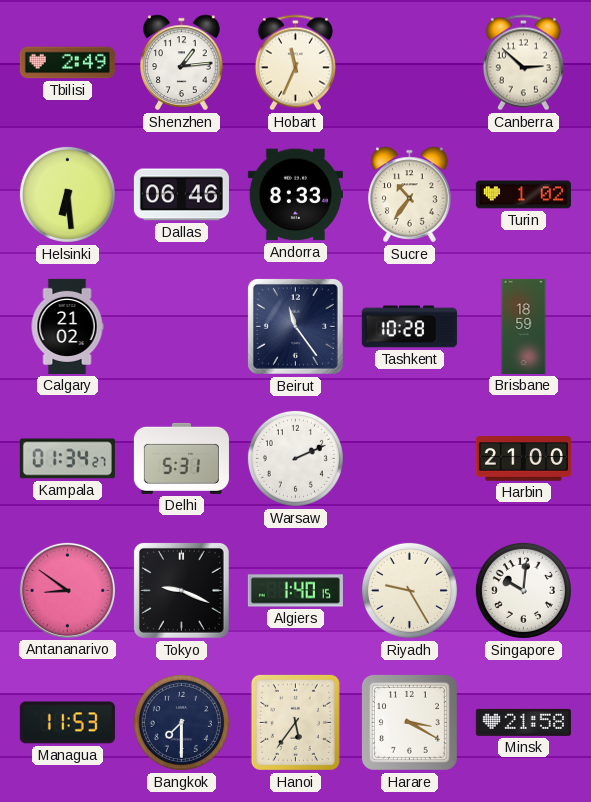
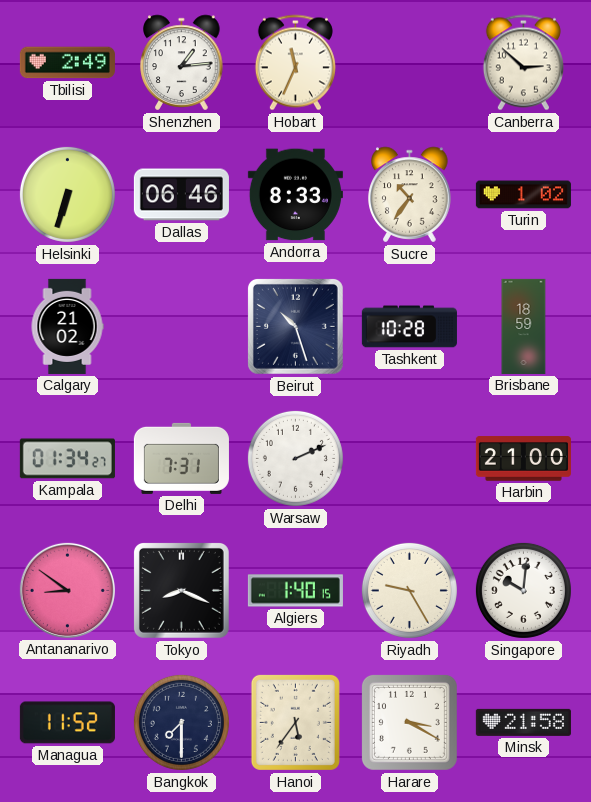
Helsinki: 6:29 -> 6:33
Beirut: 11:24 -> 10:27
Delhi: 5:31 -> 7:31
Tokyo: 9:19 -> 8:19
Managua: 11:53 -> 11:52
